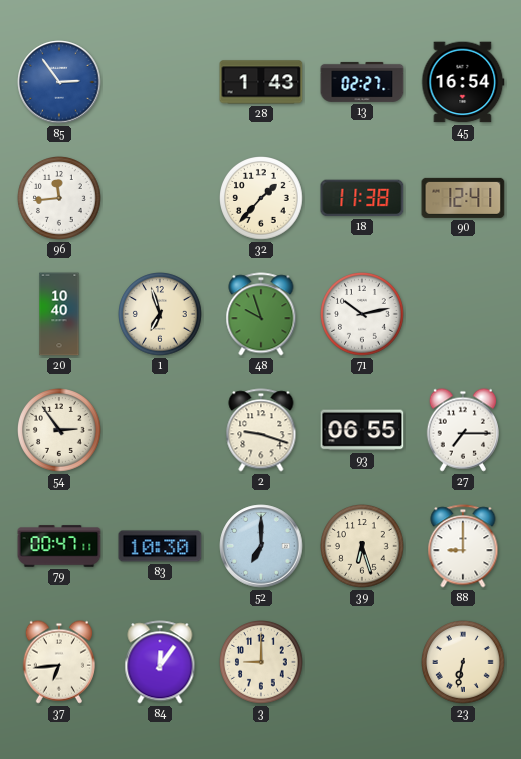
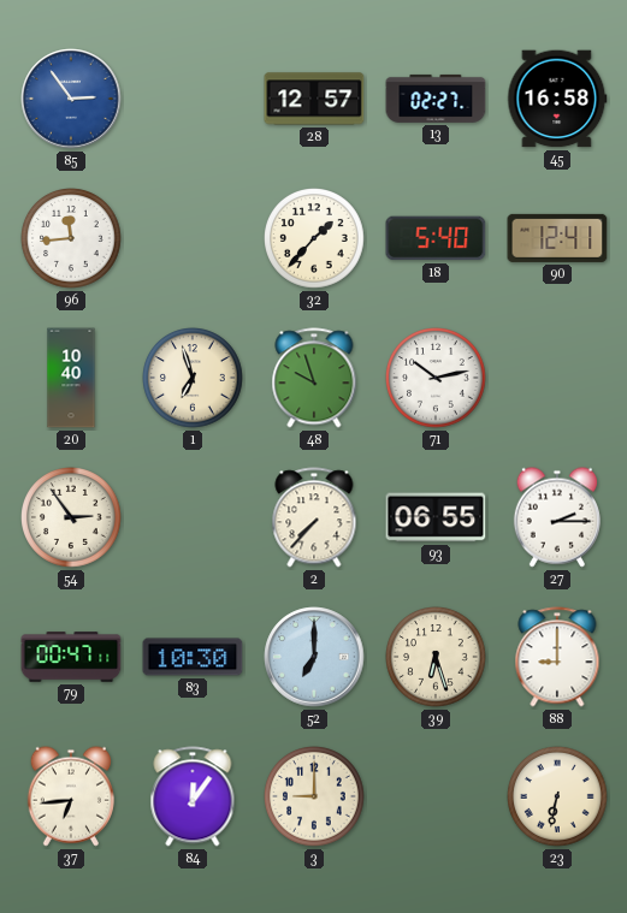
28: 1:43 -> 12:57
45: 16:54 -> 16:58
18: 11:38 -> 5:40
2: 9:18 -> 7:37
27: 7:15 -> 2:15
